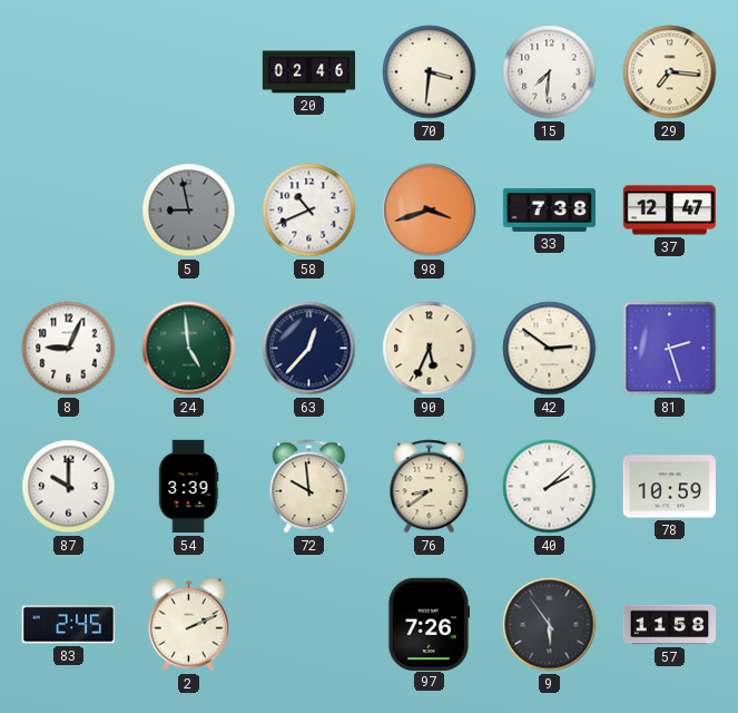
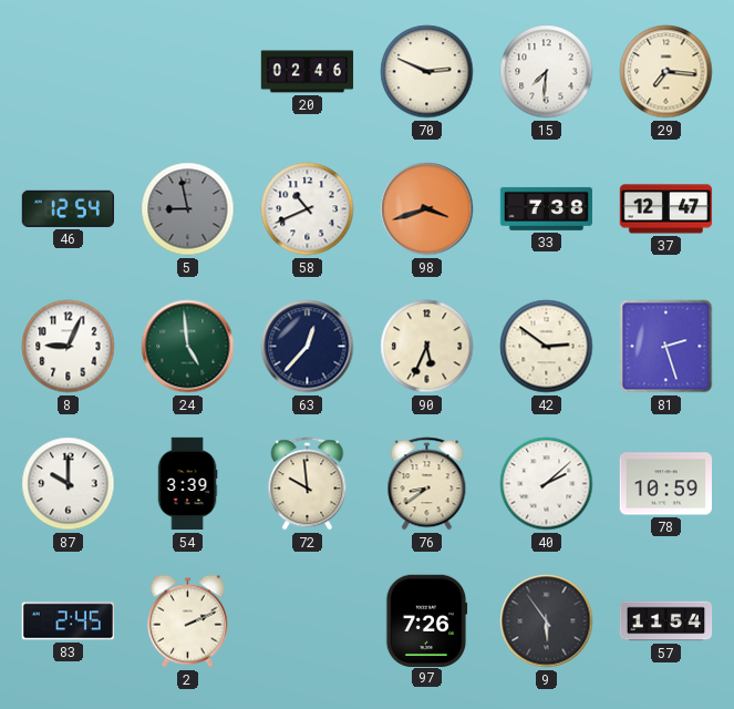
70: 3:31 -> 2:49
46: none -> 12:54
57: 11:58 -> 11:54
